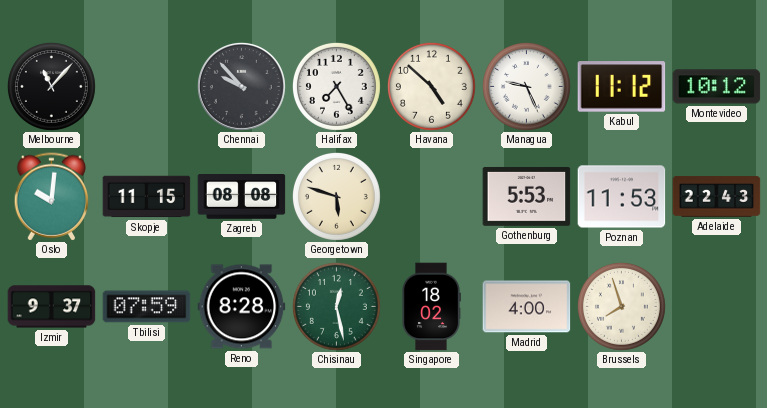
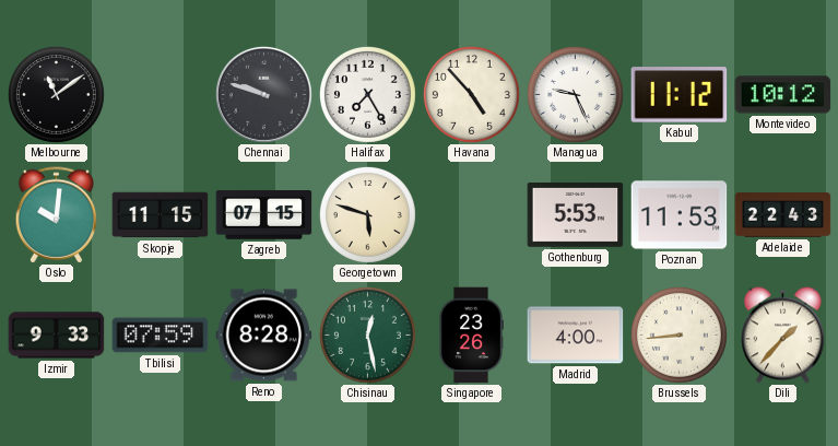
Melbourne: 11:07 -> 11:09
Chennai: 9:53 -> 9:48
Havana: 4:52 -> 4:53
Zagreb: 08:08 -> 07:15
Izmir: 9:37 -> 9:33
Singapore: 18:02 -> 23:26
Brussels: 7:57 -> 8:44
Dili: none -> 1:37
